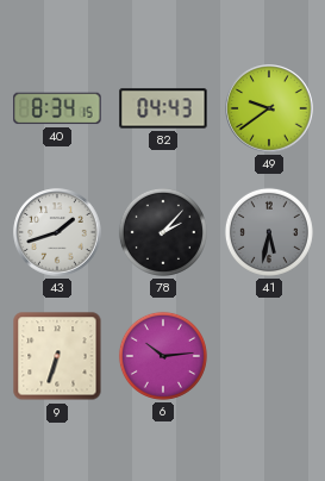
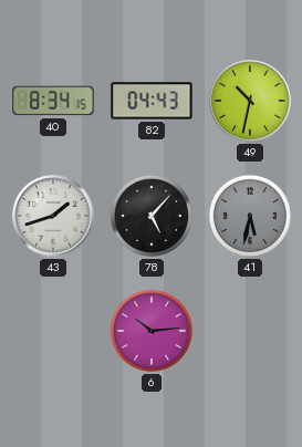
49: 9:39 -> 10:32
78: 2:07 -> 5:07
9: 6:33 -> none
